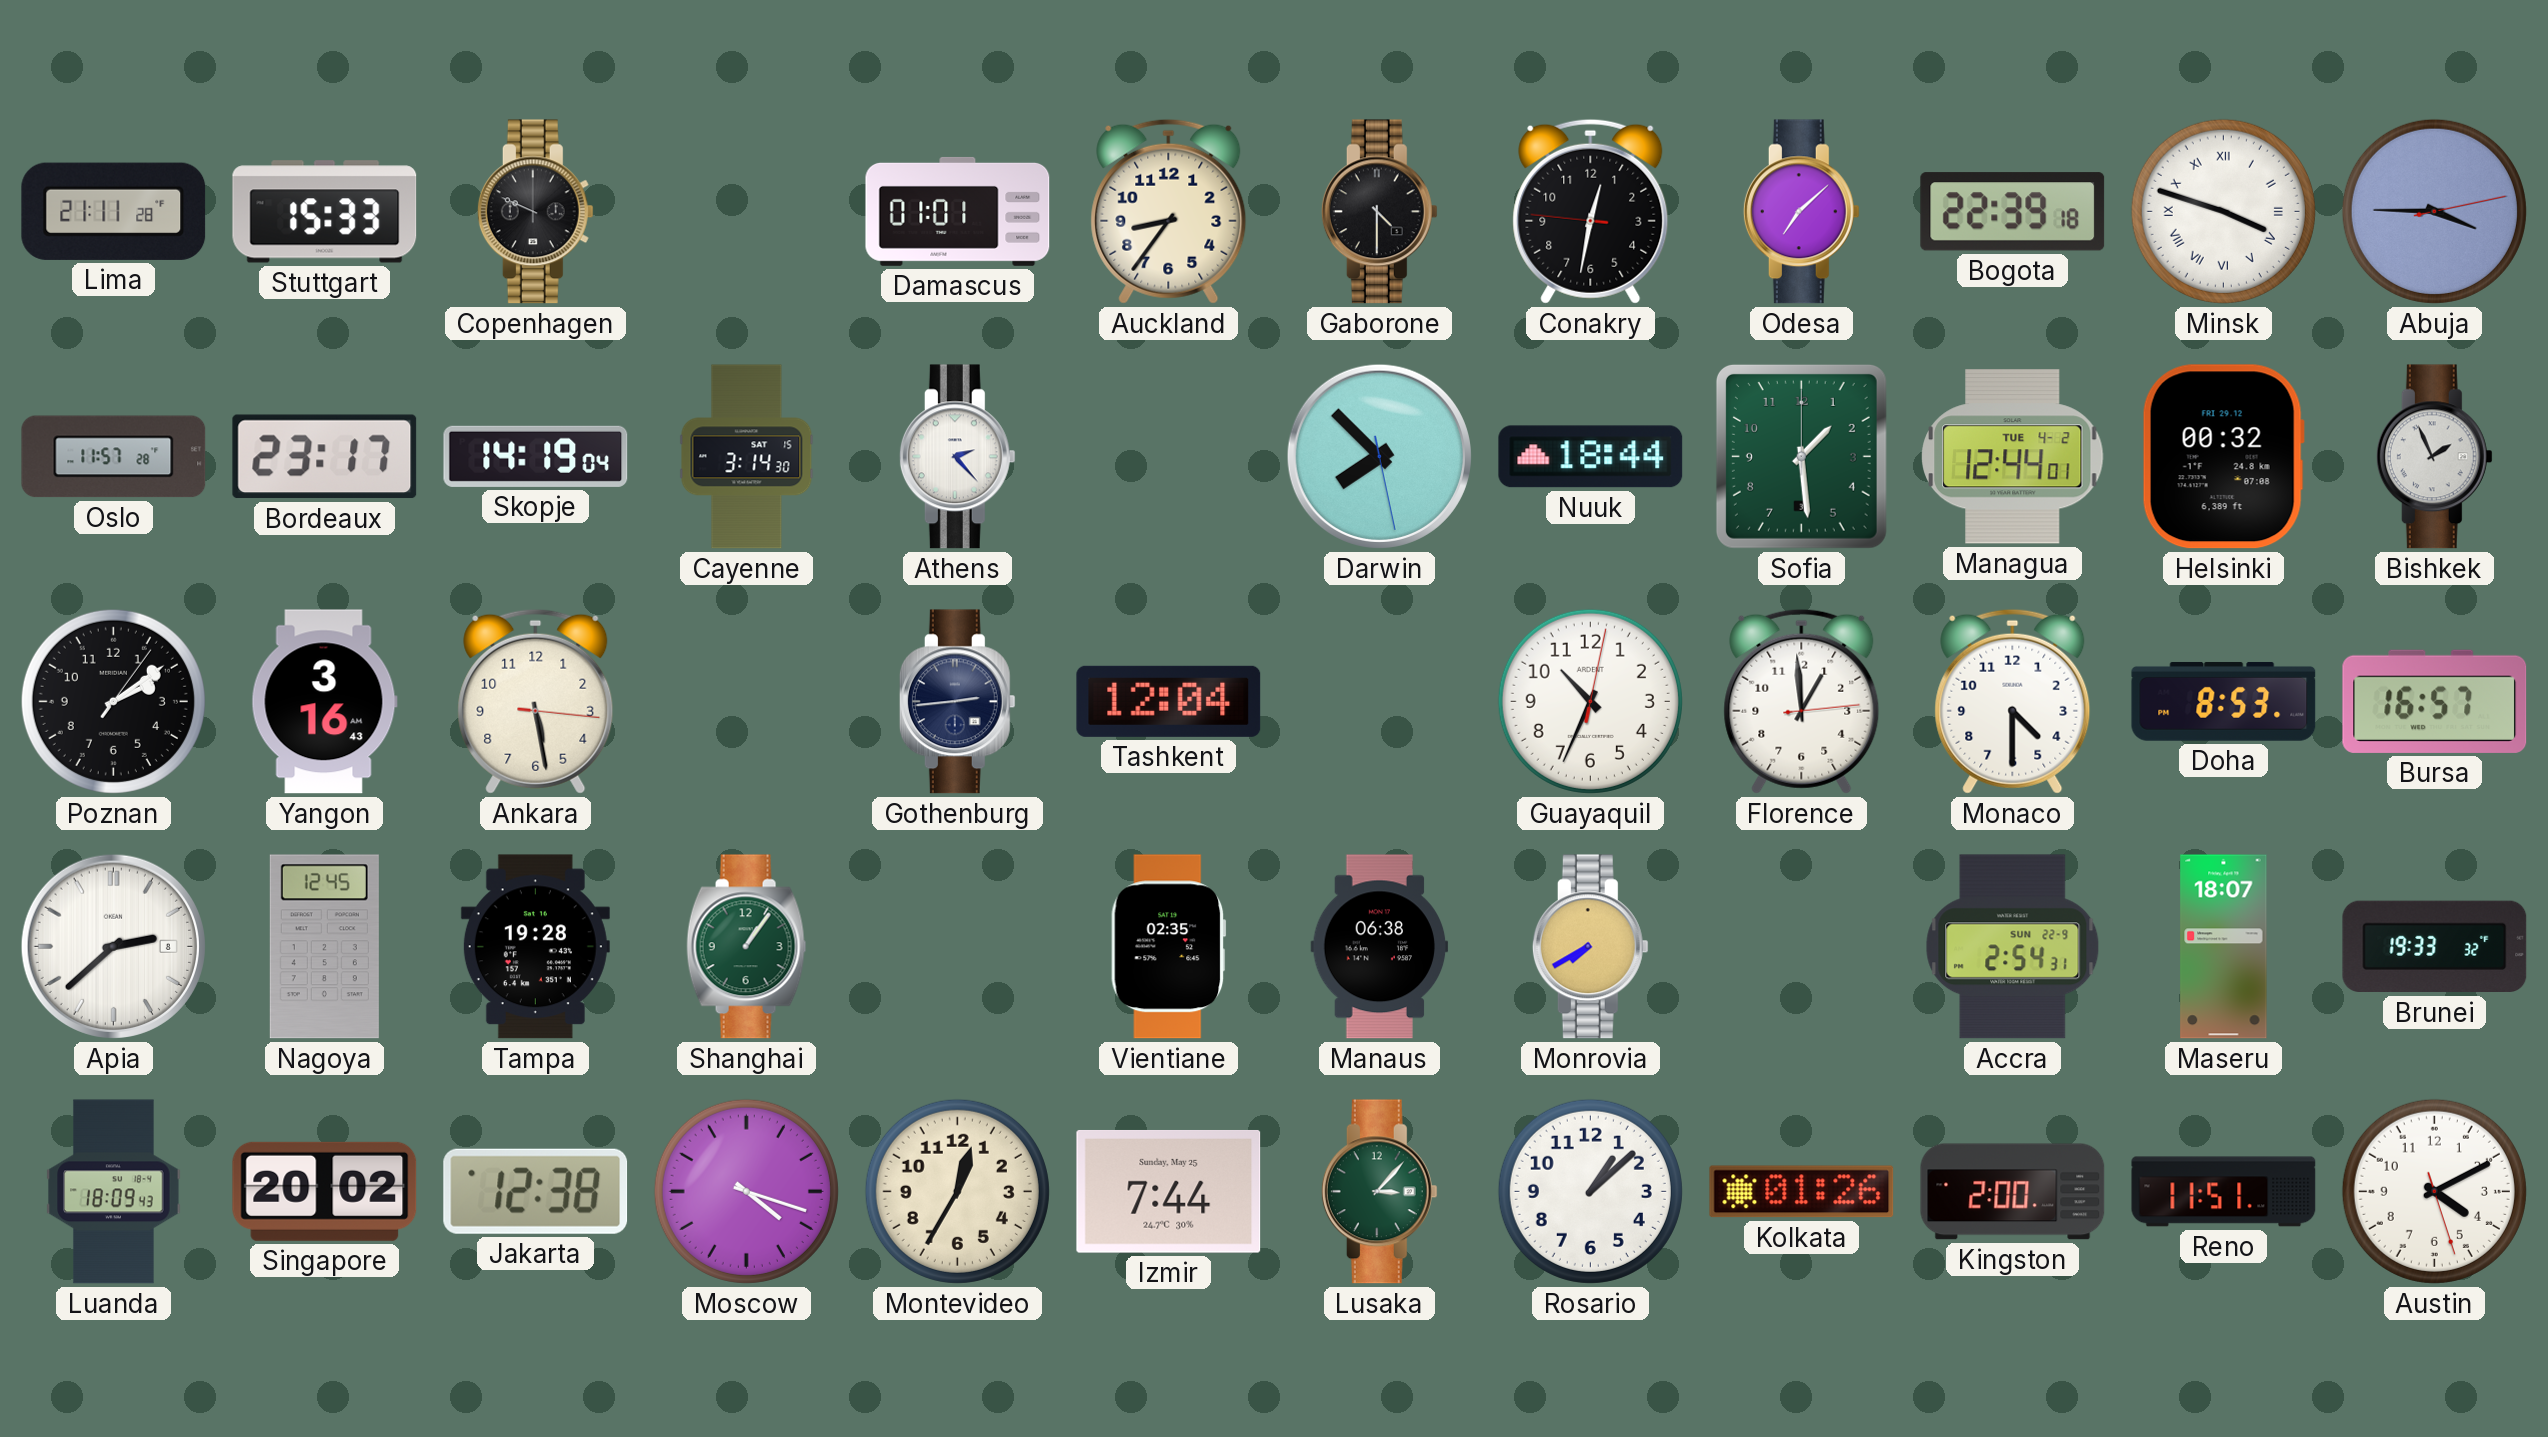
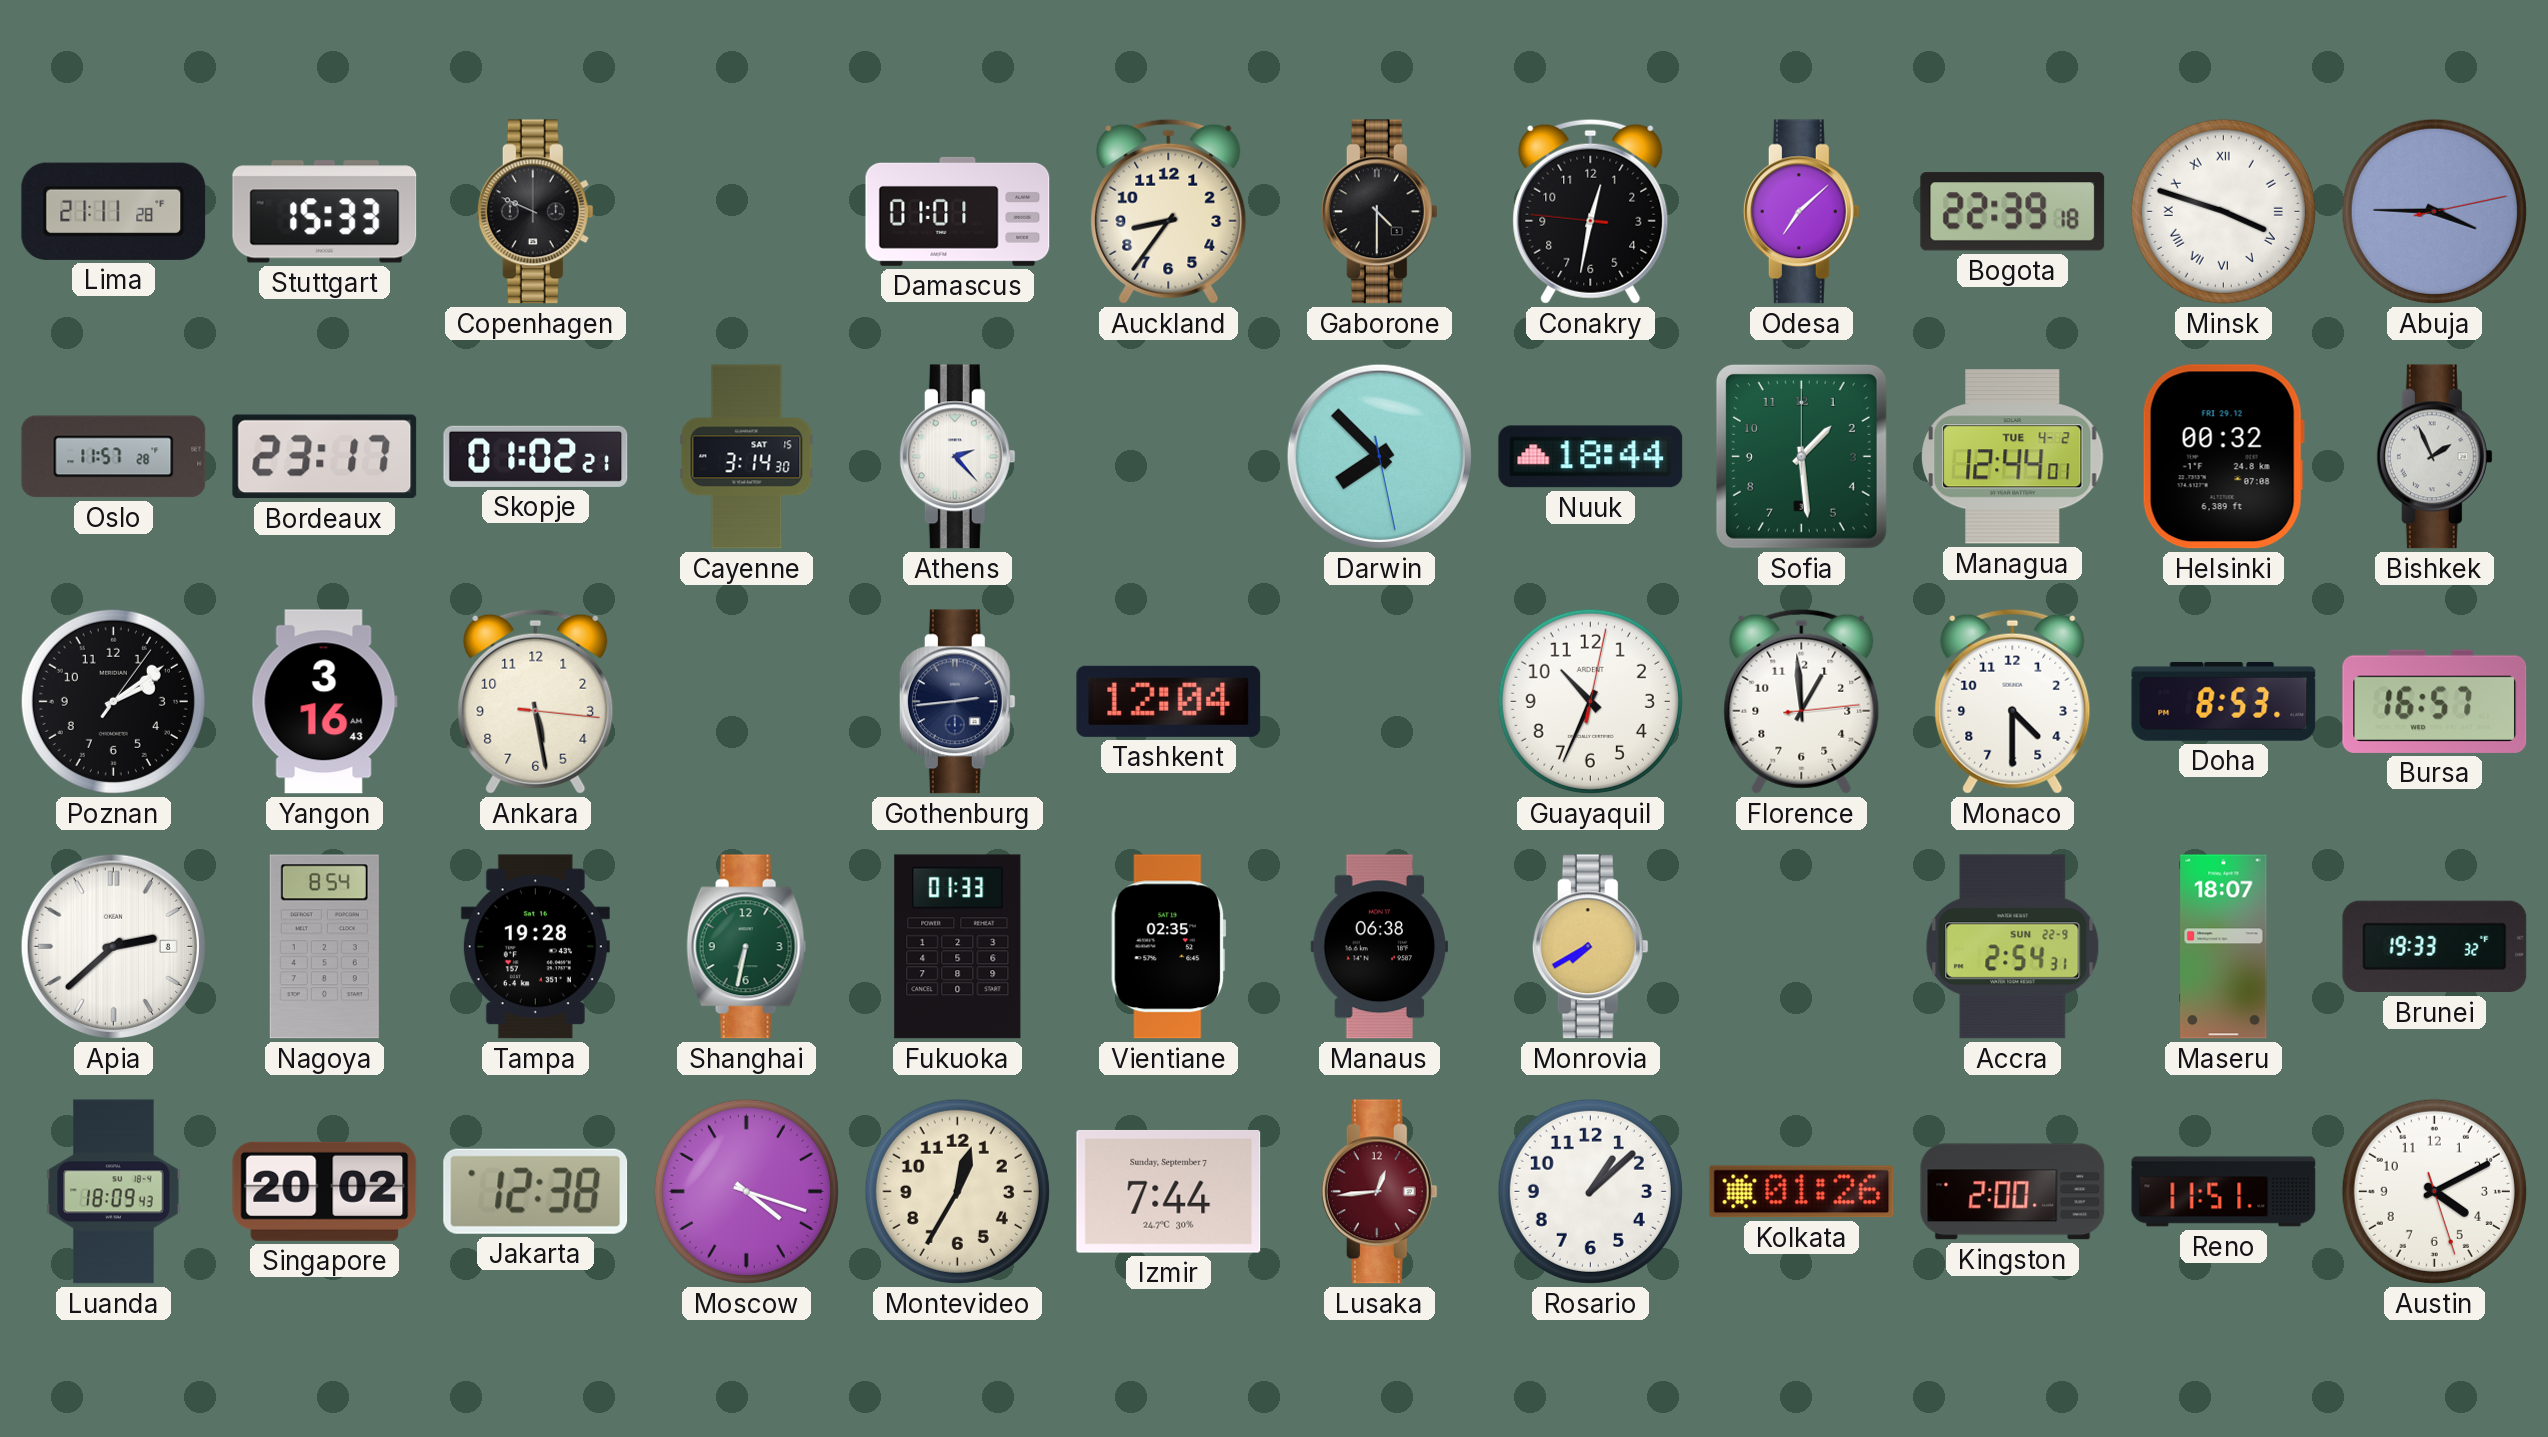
Skopje: 14:19 -> 01:02
Nagoya: 12:45 -> 8:54
Shanghai: 1:06 -> 6:32
Fukuoka: none -> 01:33
Izmir date: Sunday, May 25 -> Sunday, September 7
Lusaka: 3:07 -> 12:44
Lusaka dial: green -> burgundy
